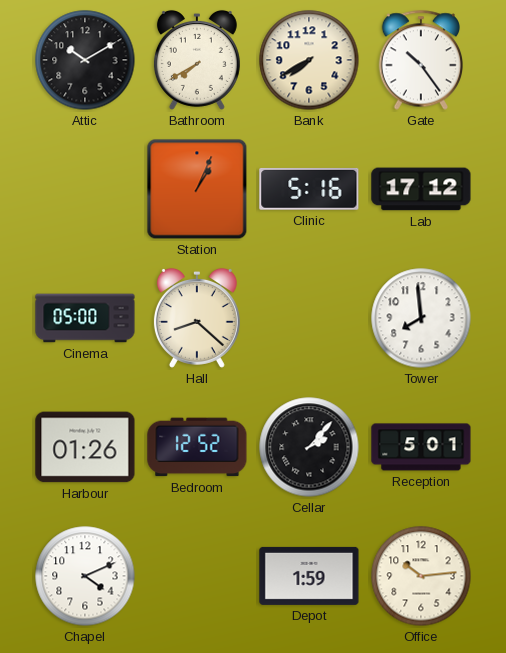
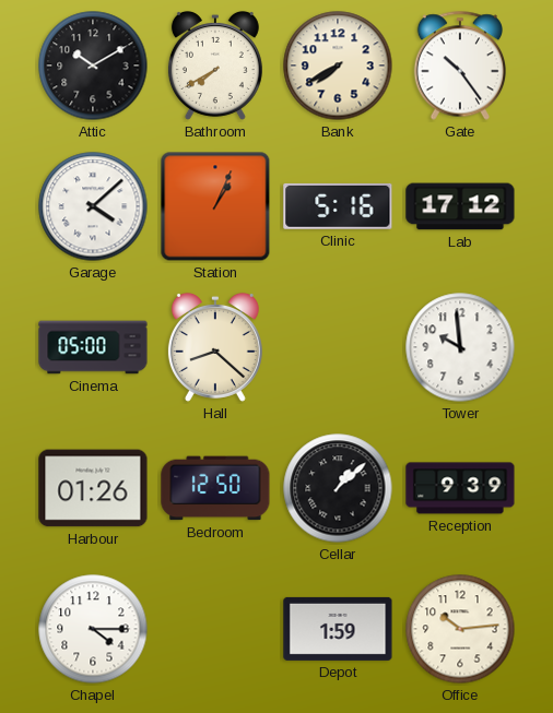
Garage: none -> 4:08
Tower: 7:59 -> 9:59
Bedroom: 12:52 -> 12:50
Cellar: 2:07 -> 1:08
Reception: 5:01 -> 9:39
Chapel: 4:11 -> 4:15
